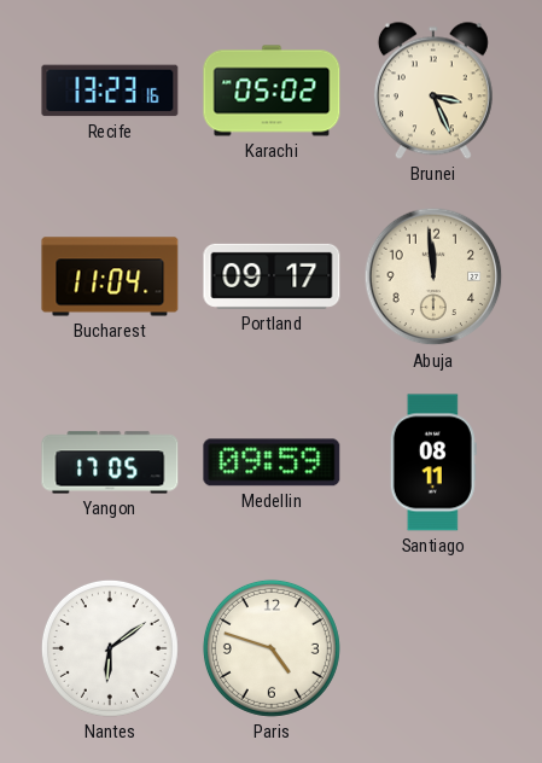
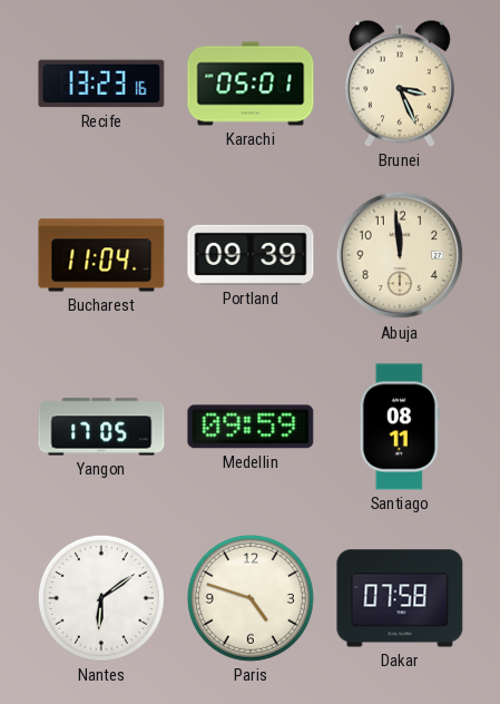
Karachi: 05:02 -> 05:01
Portland: 09:17 -> 09:39
Dakar: none -> 07:58
